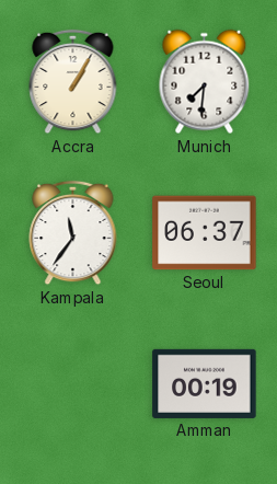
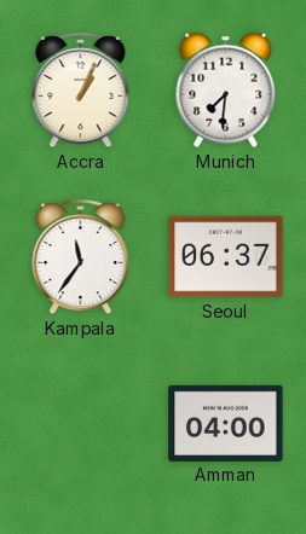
Accra: 1:05 -> 1:04
Amman: 00:19 -> 04:00
